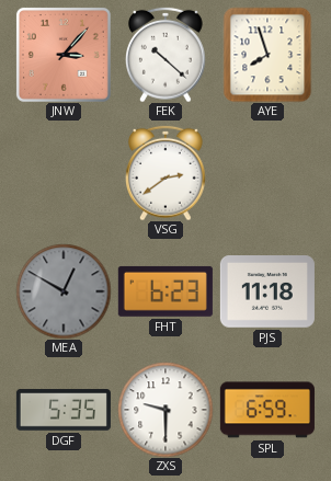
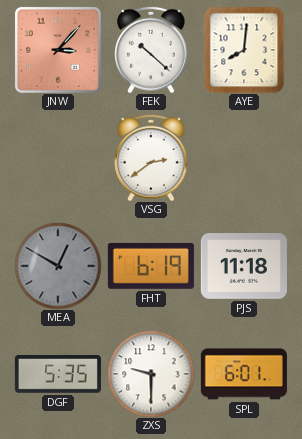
AYE: 7:57 -> 8:01
FHT: 6:23 -> 6:19
SPL: 6:59 -> 6:01
